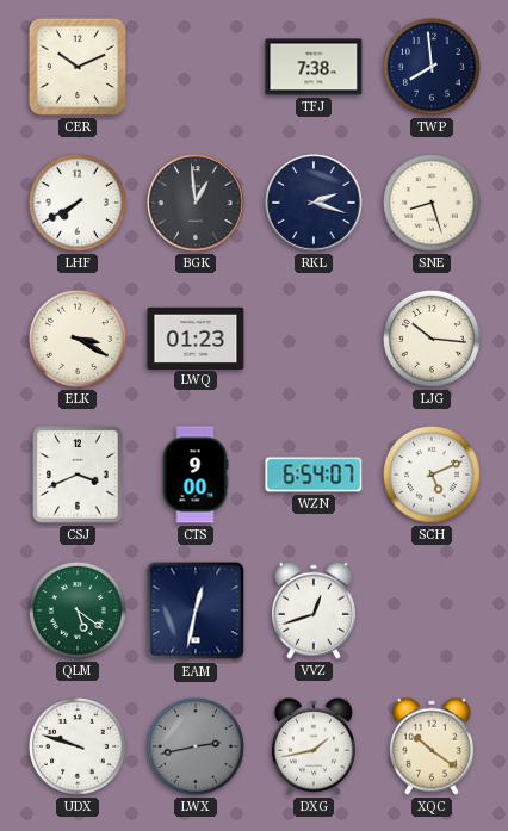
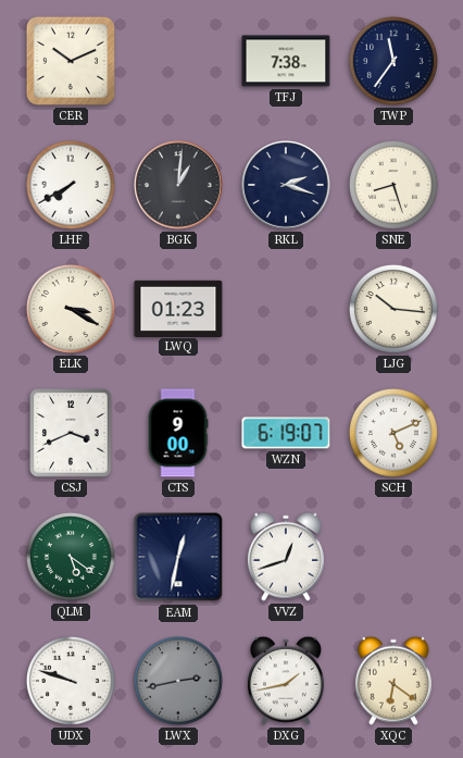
TWP: 7:59 -> 11:36
BGK: 12:59 -> 1:01
WZN: 6:54 -> 6:19
XQC: 10:21 -> 6:21
